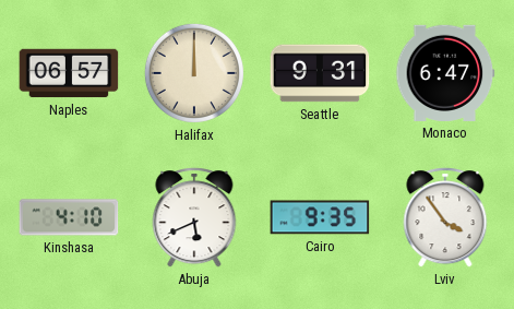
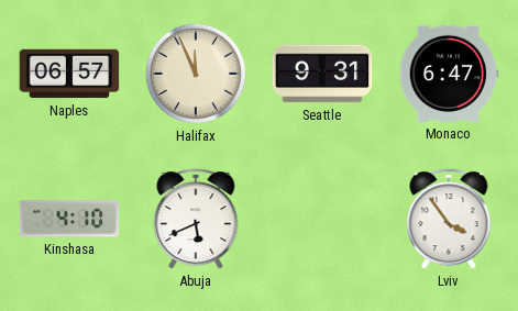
Halifax: 12:00 -> 11:56
Cairo: 9:35 -> none
